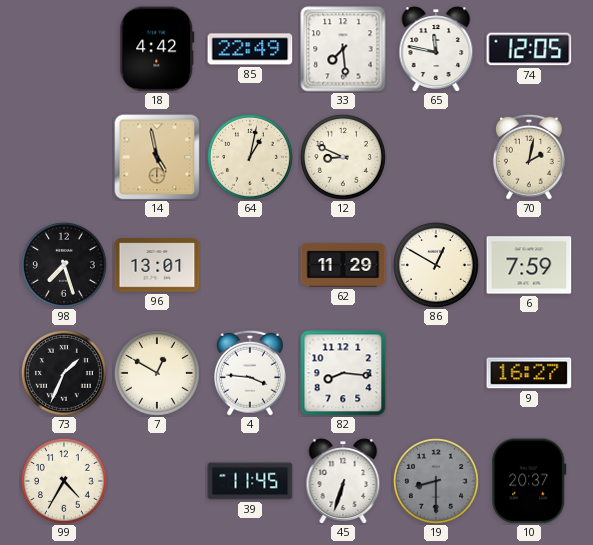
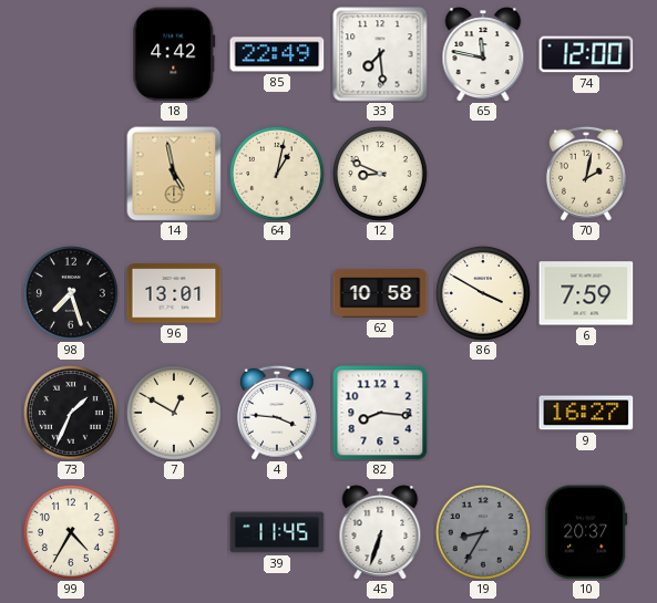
74: 12:05 -> 12:00
62: 11:29 -> 10:58
86: 12:50 -> 3:50
19: 8:30 -> 8:35
